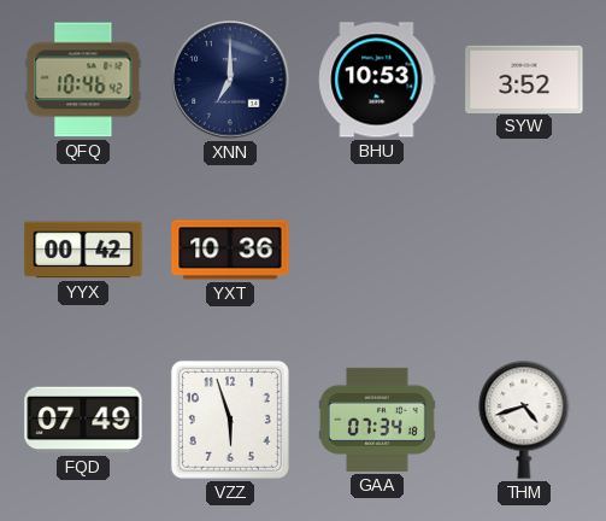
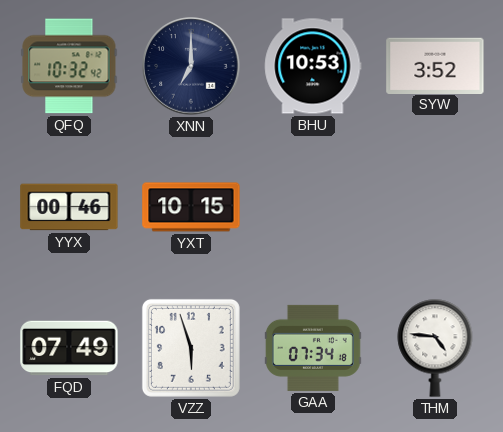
QFQ: 10:46 -> 10:32
YYX: 00:42 -> 00:46
YXT: 10:36 -> 10:15
THM: 4:42 -> 4:46
